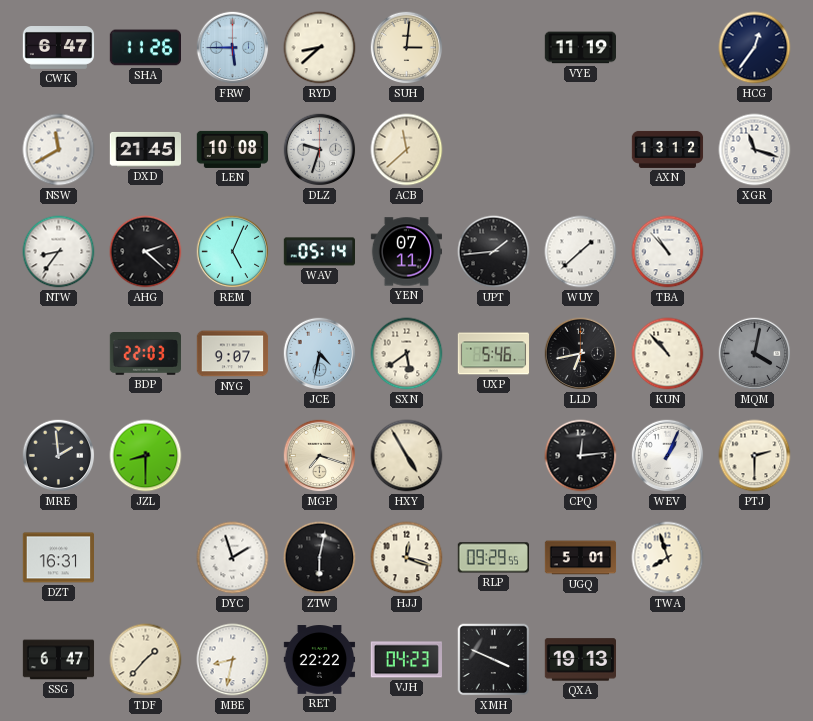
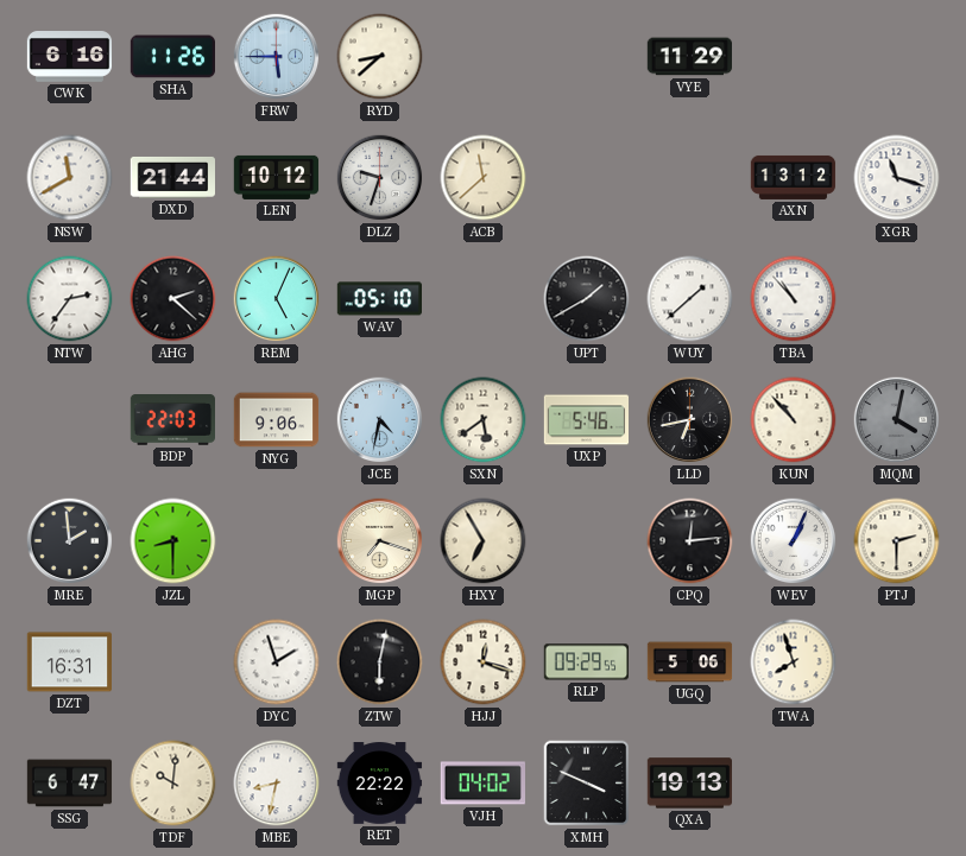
CWK: 6:47 -> 6:16
SUH: 3:01 -> none
VYE: 11:19 -> 11:29
HCG: 12:36 -> none
DXD: 21:45 -> 21:44
LEN: 10:08 -> 10:12
NTW: 8:36 -> 2:36
WAV: 05:14 -> 05:10
YEN: 07:11 -> none
UPT: 1:44 -> 1:40
NYG: 9:07 -> 9:06
HXY: 4:55 -> 6:55
UGQ: 5:01 -> 5:06
TDF: 1:37 -> 10:01
VJH: 04:23 -> 04:02
